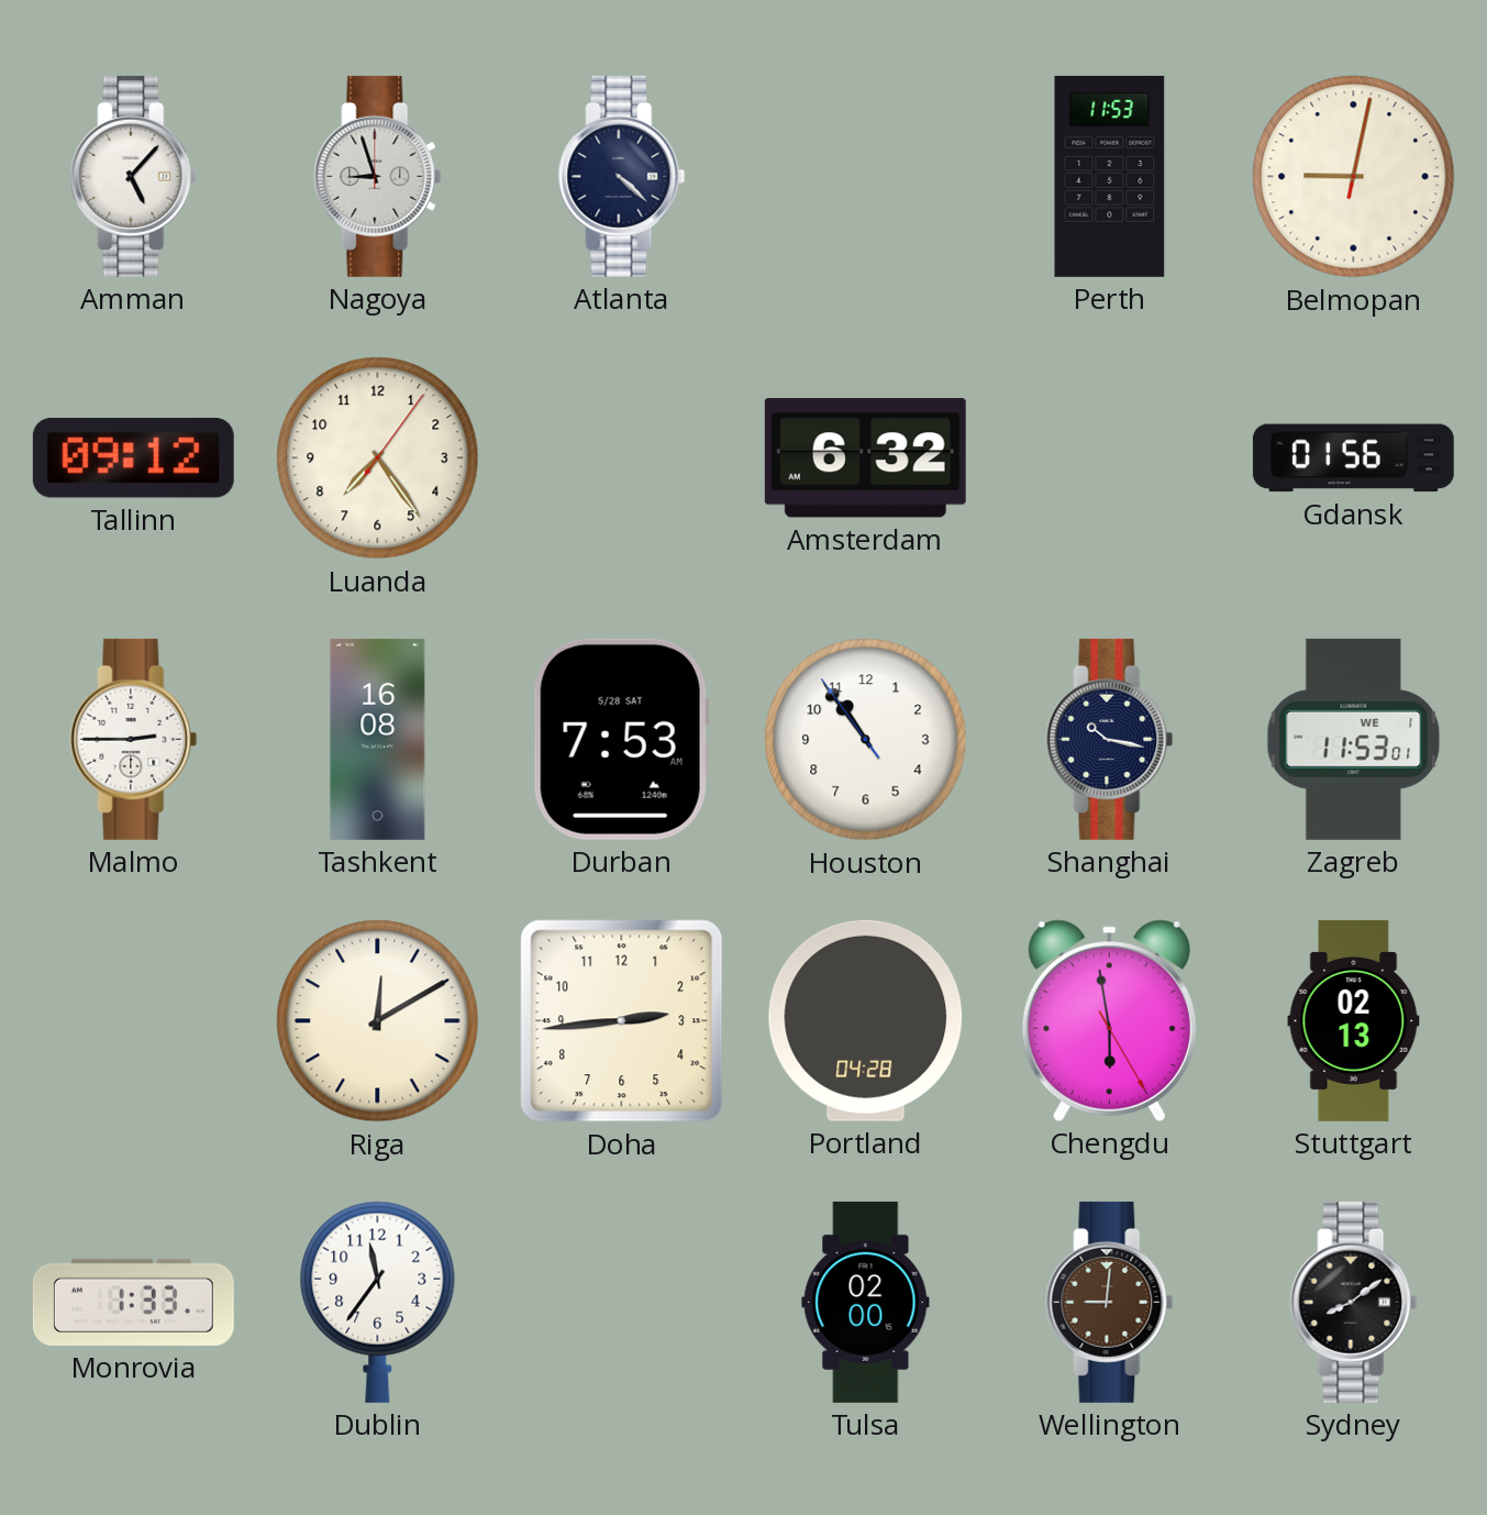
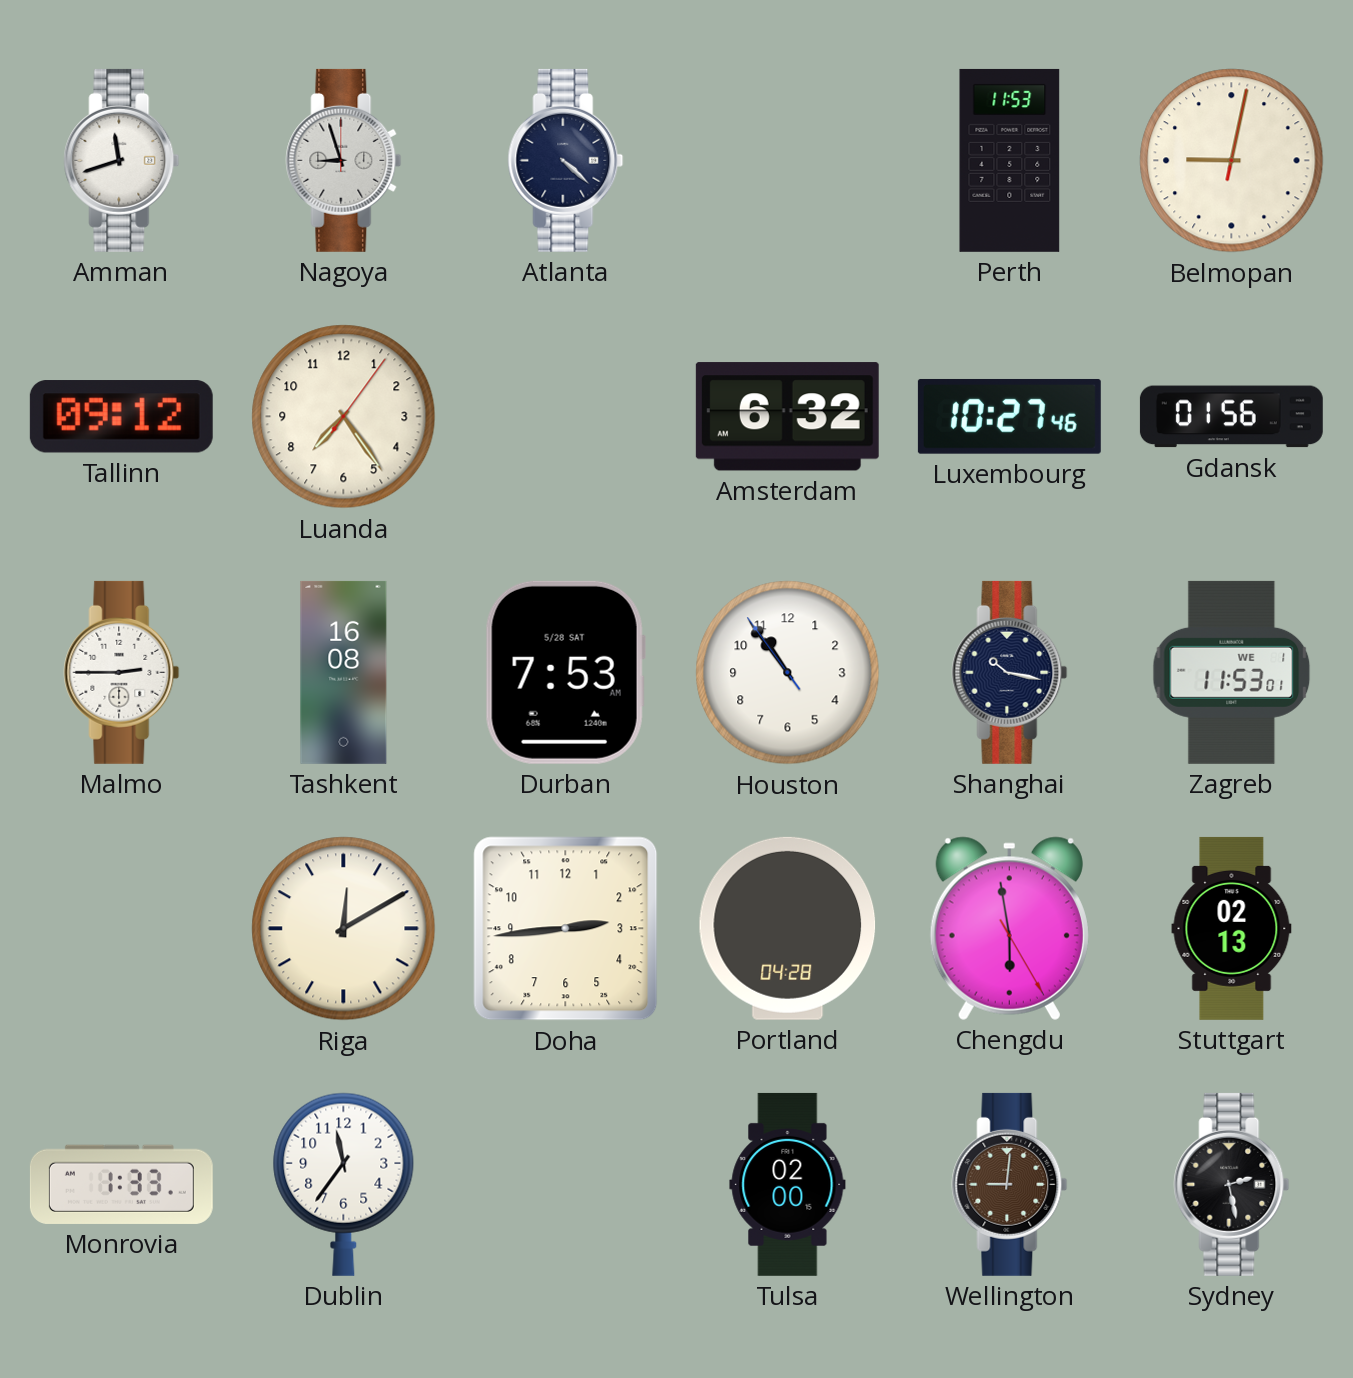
Amman: 5:07 -> 11:42
Luxembourg: none -> 10:27
Sydney: 8:09 -> 2:28
